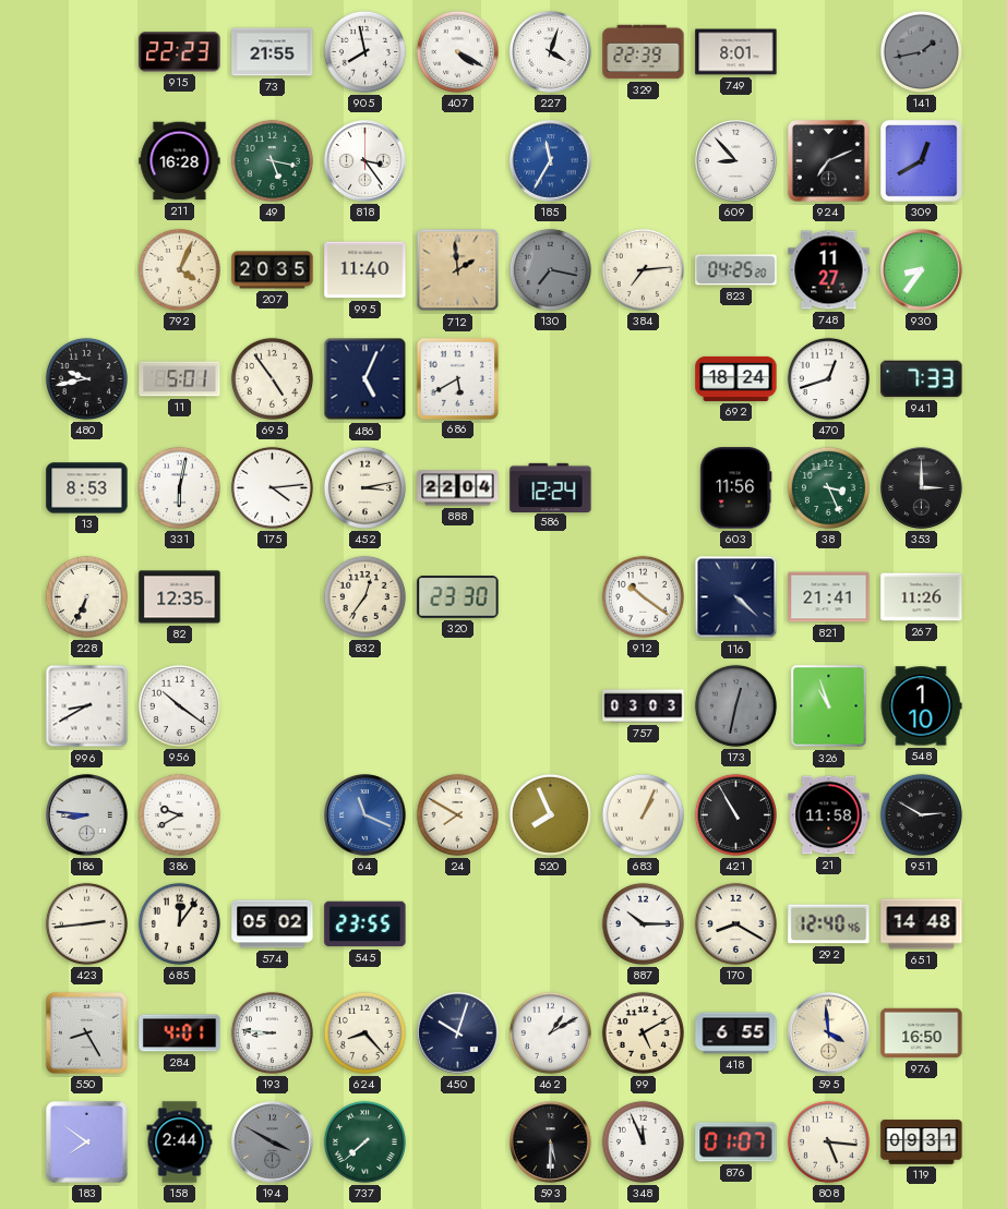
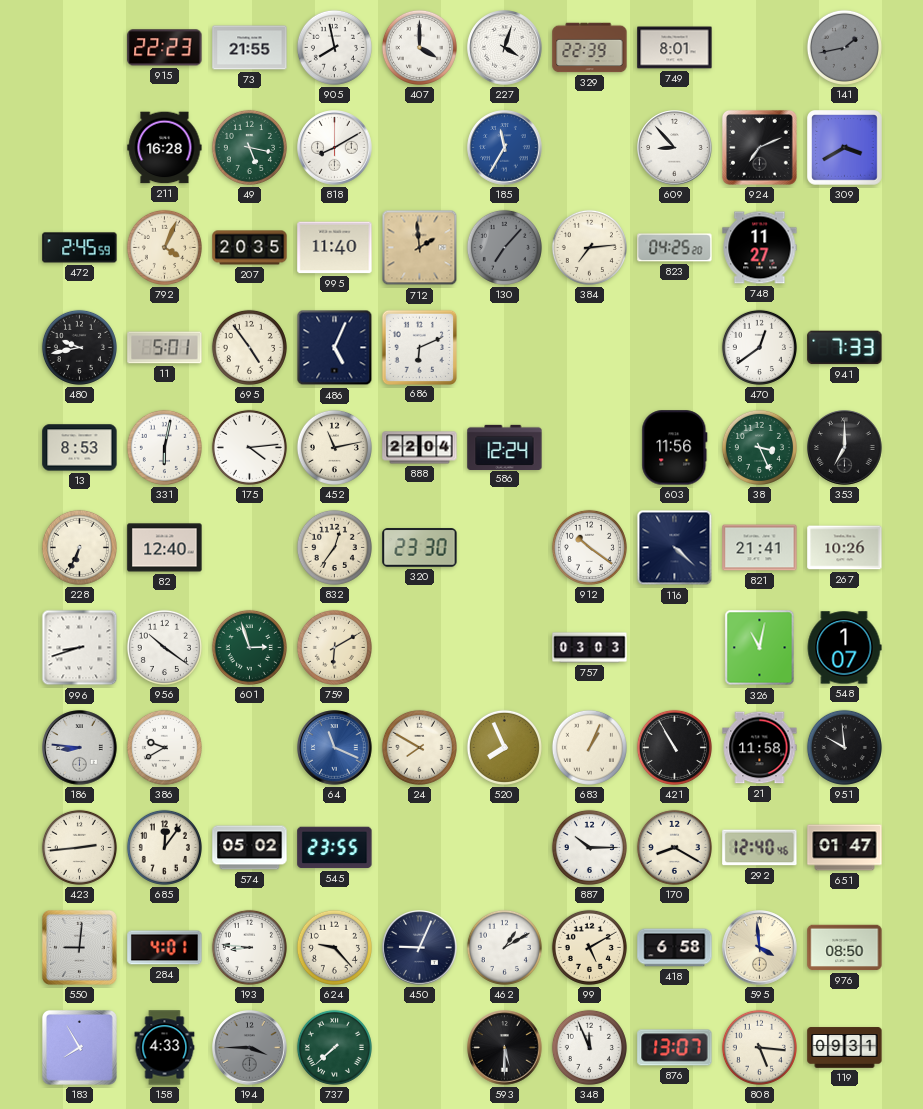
407: 4:20 -> 4:00
818: 3:24 -> 8:10
309: 12:40 -> 3:40
472: none -> 2:45
130: 7:17 -> 7:07
930: 8:36 -> none
686: 5:40 -> 6:11
692: 18:24 -> none
470: 12:42 -> 12:39
452: 3:13 -> 11:13
353: 3:00 -> 7:00
82: 12:35 -> 12:40
267: 11:26 -> 10:26
996: 8:40 -> 8:42
601: none -> 2:57
759: none -> 6:10
173: 12:32 -> none
326: 10:57 -> 11:02
548: 1:10 -> 1:07
951: 2:50 -> 9:59
651: 14:48 -> 01:47
550: 8:25 -> 9:01
624: 8:23 -> 9:23
450: 10:03 -> 9:04
418: 6:55 -> 6:58
976: 16:50 -> 08:50
183: 7:51 -> 7:55
158: 2:44 -> 4:33
194: 3:50 -> 3:45
876: 01:07 -> 13:07
